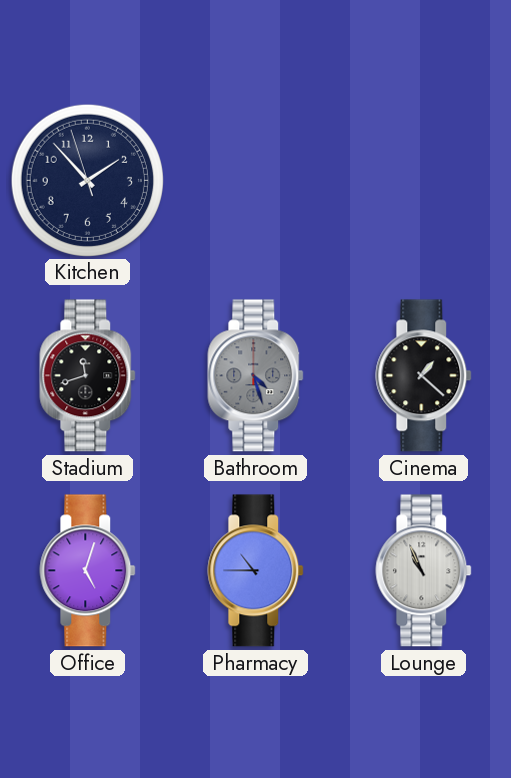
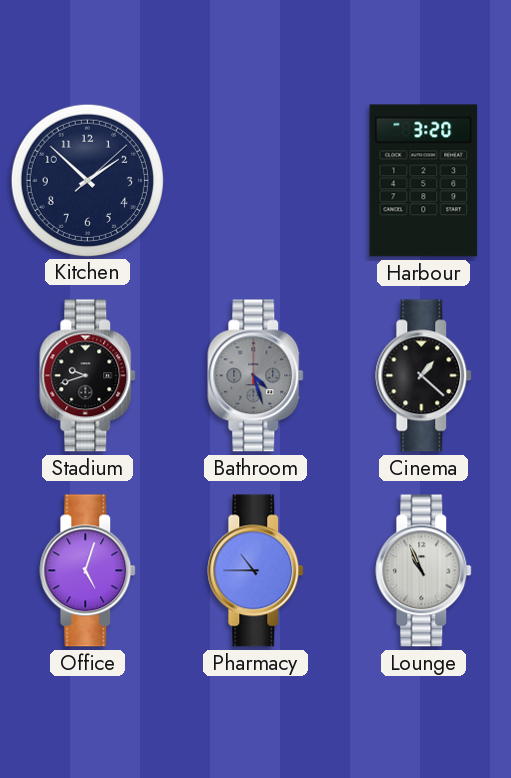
Kitchen: 1:52:57 -> 1:52:08
Harbour: none -> 3:20
Stadium: 11:42 -> 9:42
